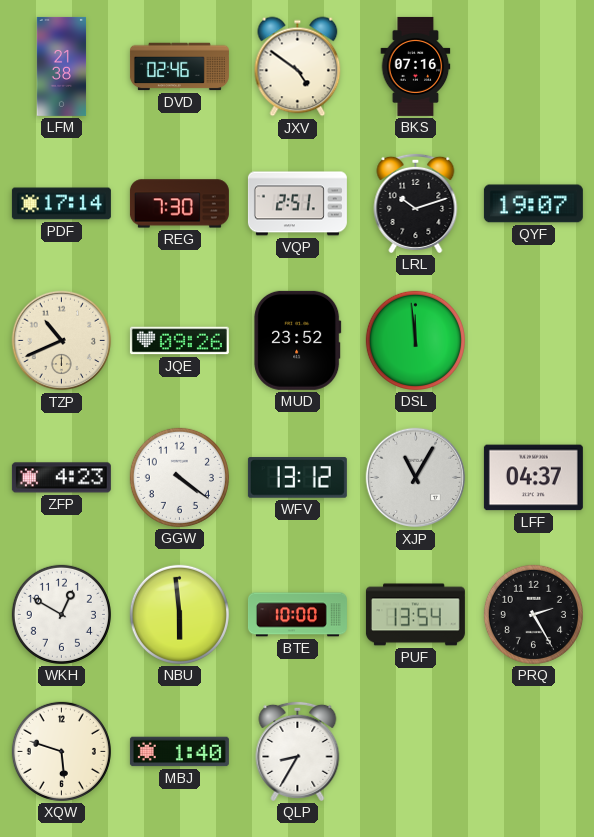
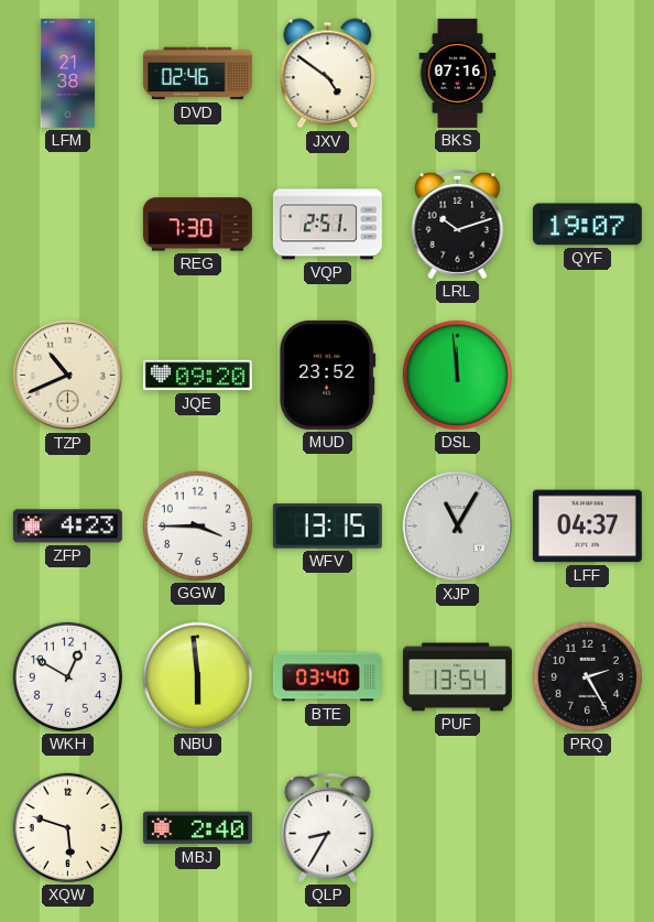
PDF: 17:14 -> none
JQE: 09:26 -> 09:20
GGW: 4:21 -> 3:45
WFV: 13:12 -> 13:15
BTE: 10:00 -> 03:40
MBJ: 1:40 -> 2:40
